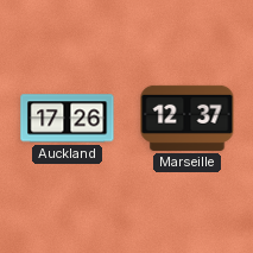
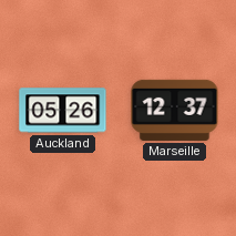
Auckland: 17:26 -> 05:26
